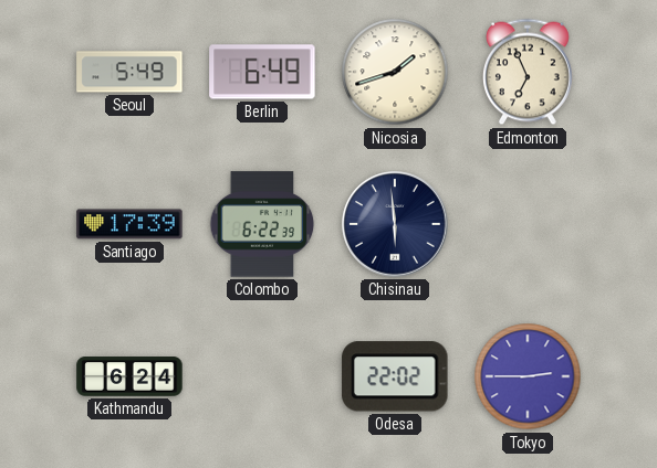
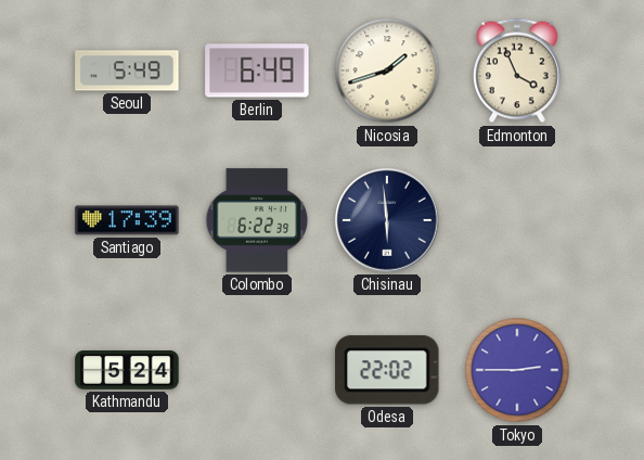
Edmonton: 6:56 -> 3:56
Kathmandu: 6:24 -> 5:24
